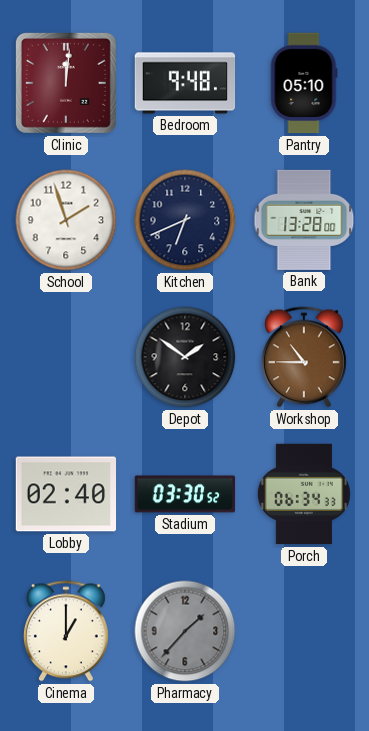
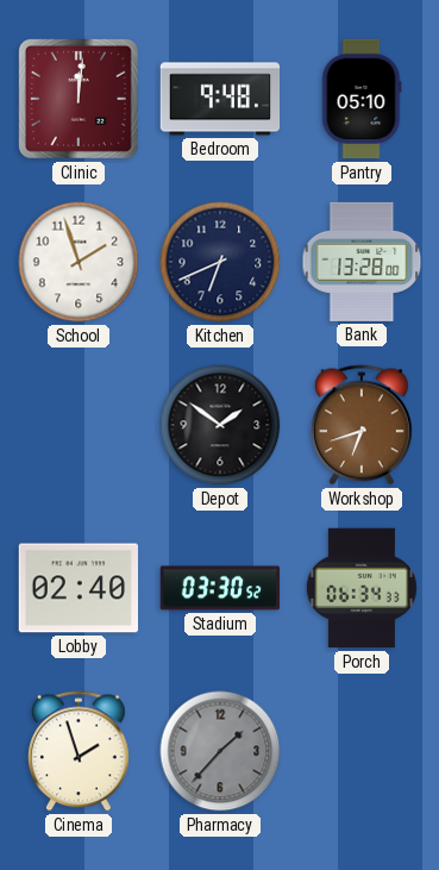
Workshop: 10:45 -> 6:42
Cinema: 1:00 -> 1:57
